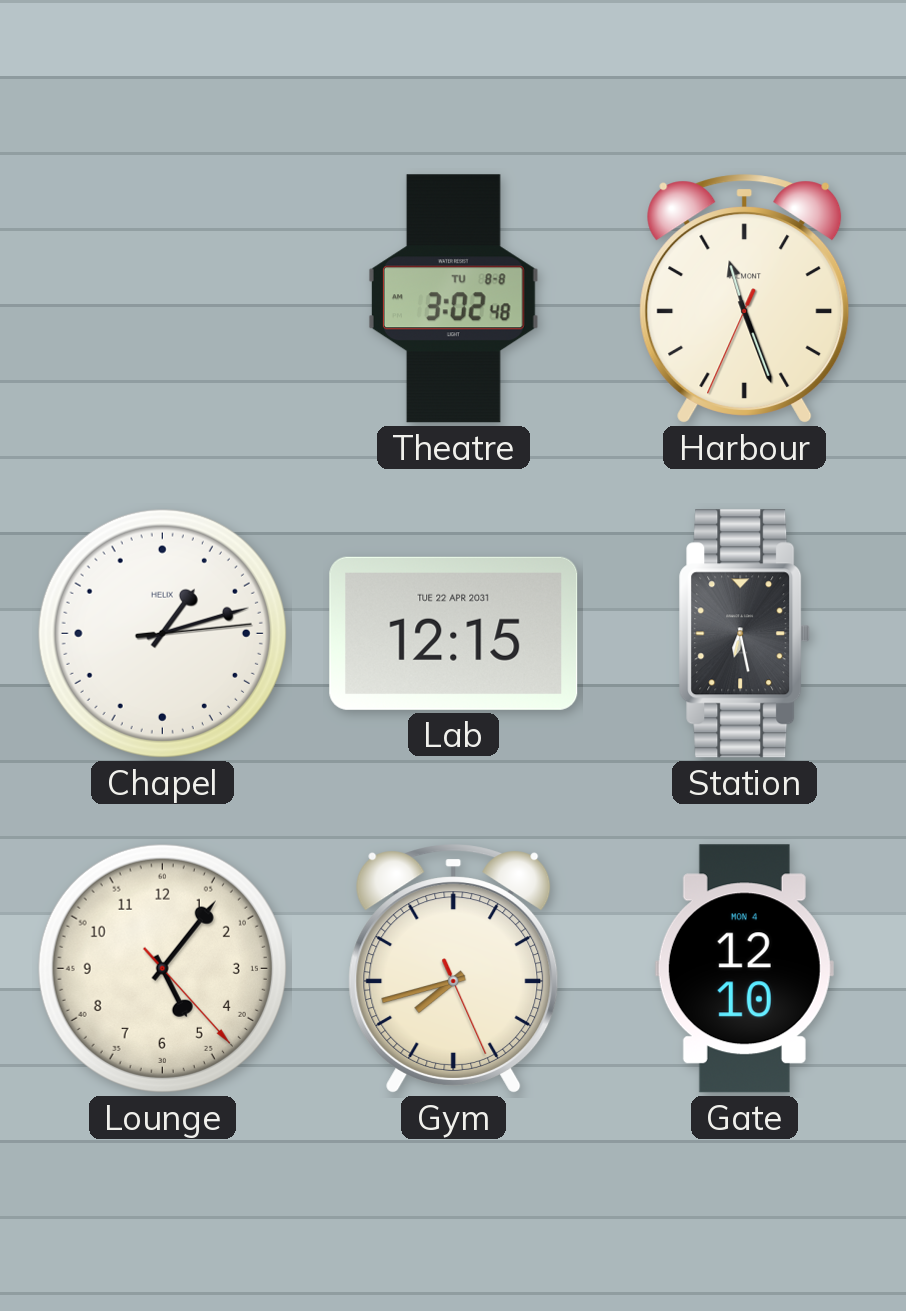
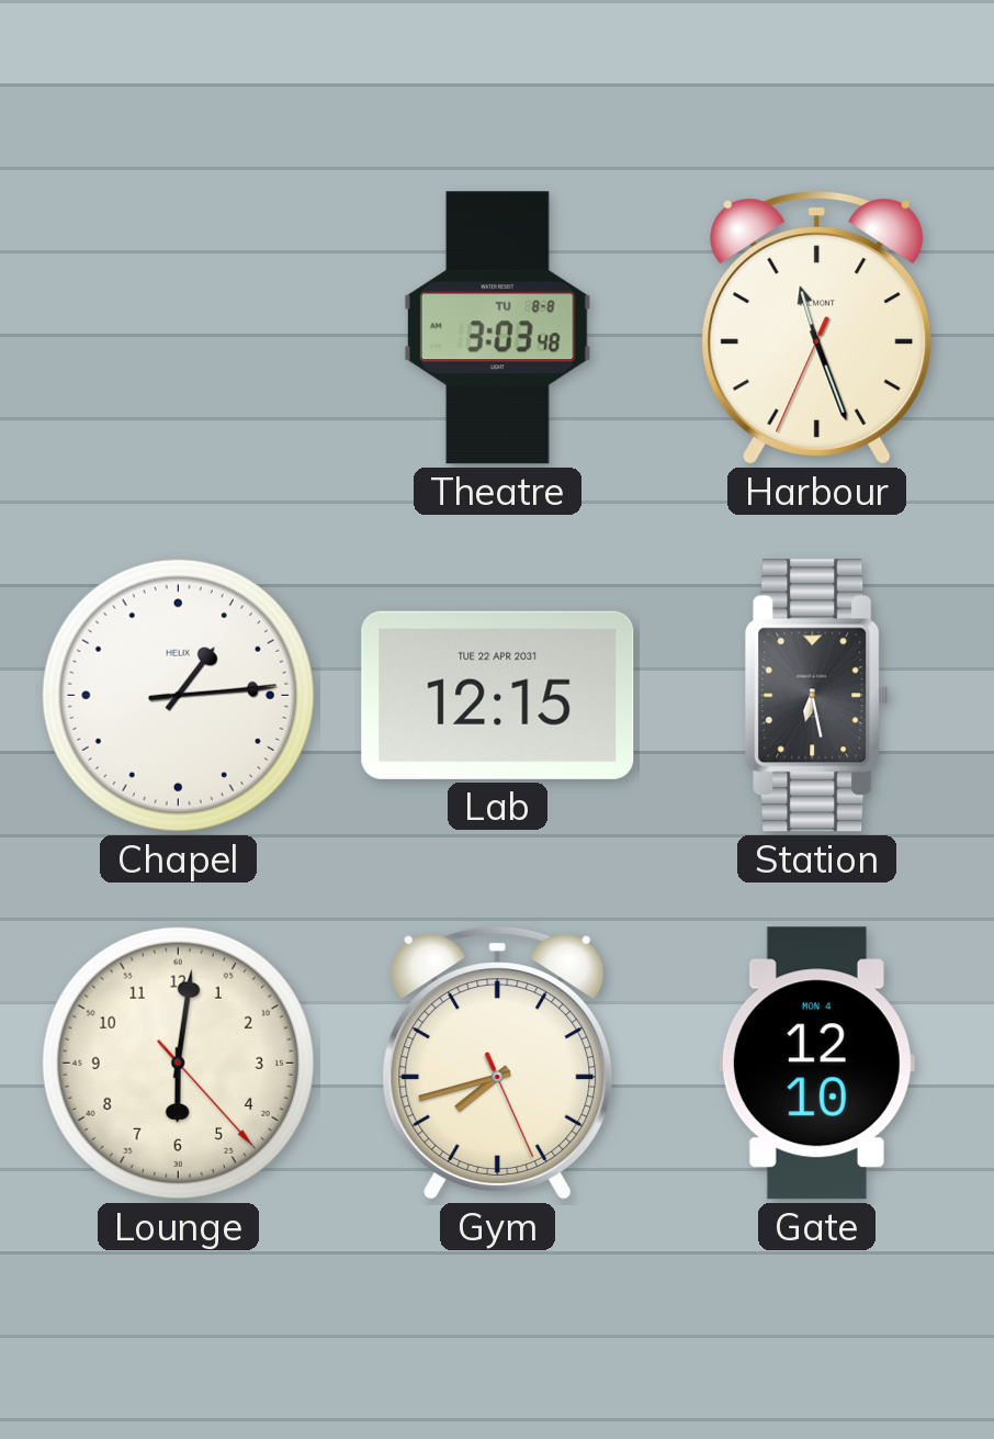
Theatre: 3:02 -> 3:03
Chapel: 1:12 -> 1:14
Lounge: 5:06 -> 6:01
